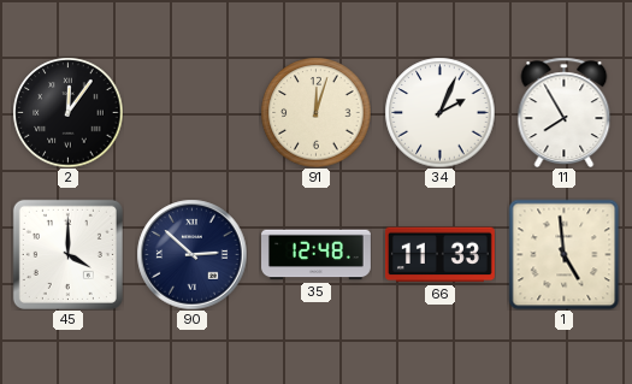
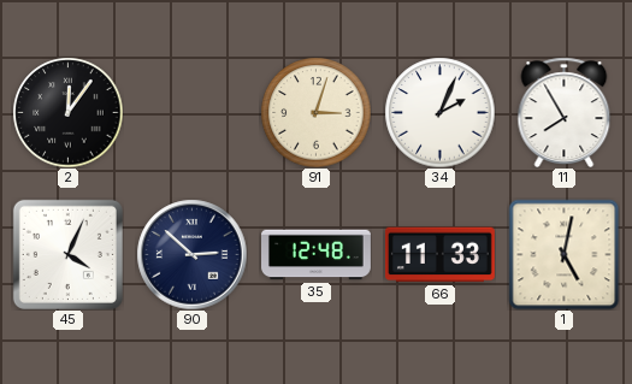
91: 12:03 -> 3:03
45: 4:00 -> 4:04
1: 4:59 -> 5:02
